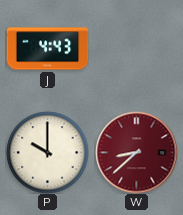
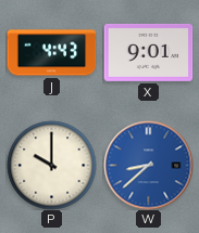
X: none -> 9:01
W dial: burgundy -> blue
